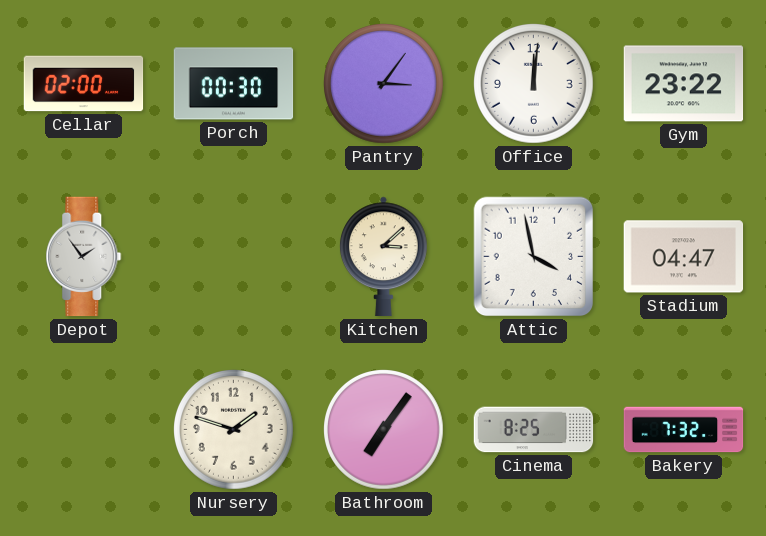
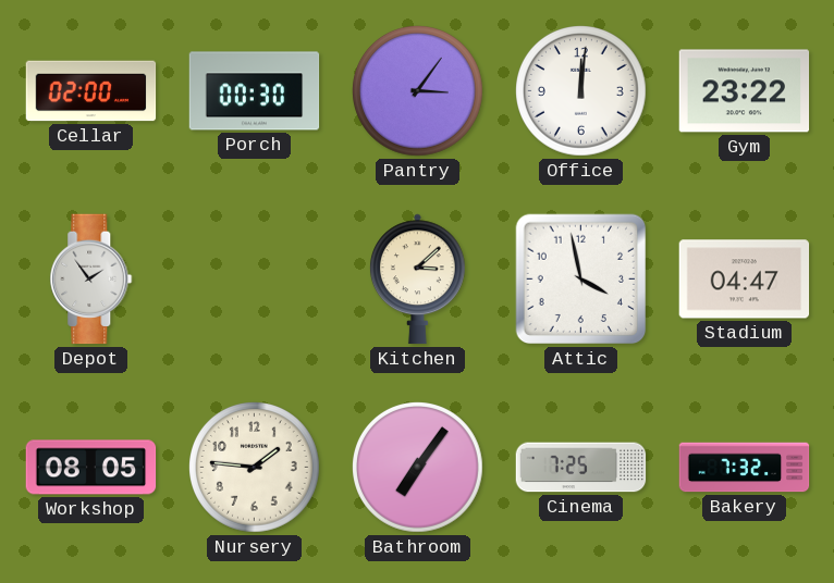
Workshop: none -> 08:05
Nursery: 1:48 -> 1:46
Cinema: 8:25 -> 7:25
